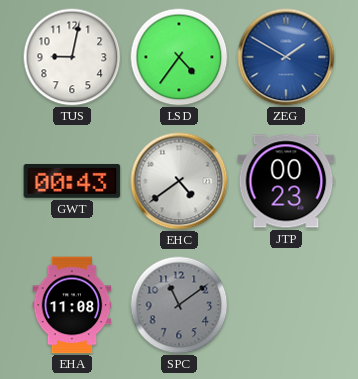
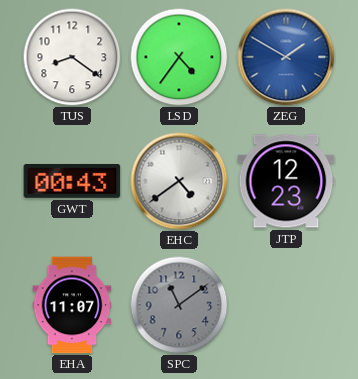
TUS: 9:02 -> 8:21
JTP: 00:23 -> 12:23
EHA: 11:08 -> 11:07
